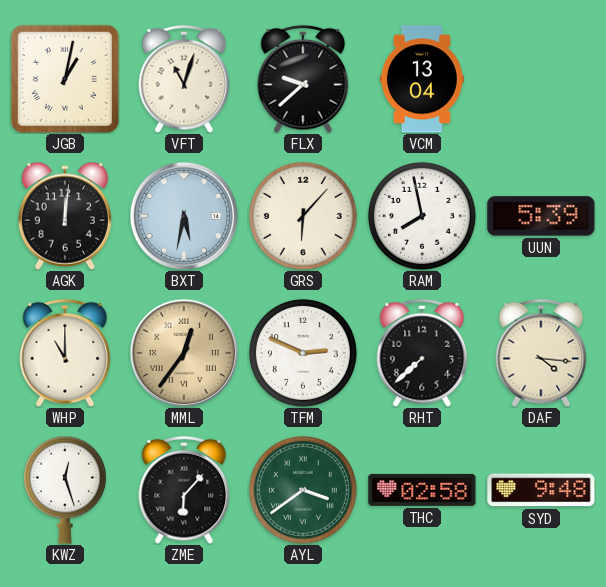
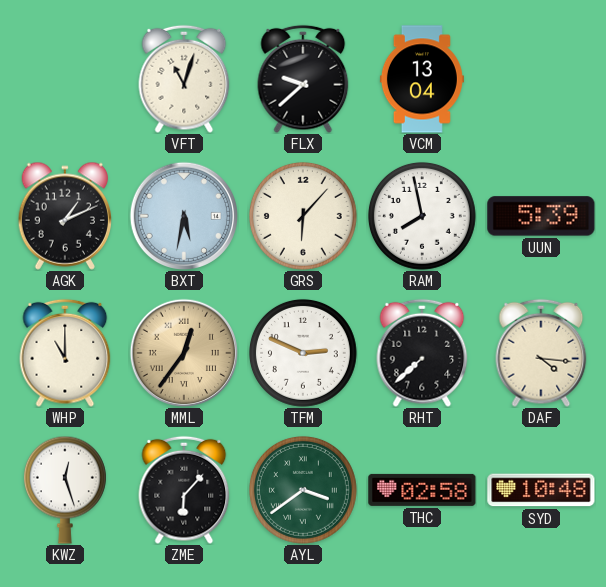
JGB: 1:02 -> none
AGK: 12:01 -> 1:11
SYD: 9:48 -> 10:48
